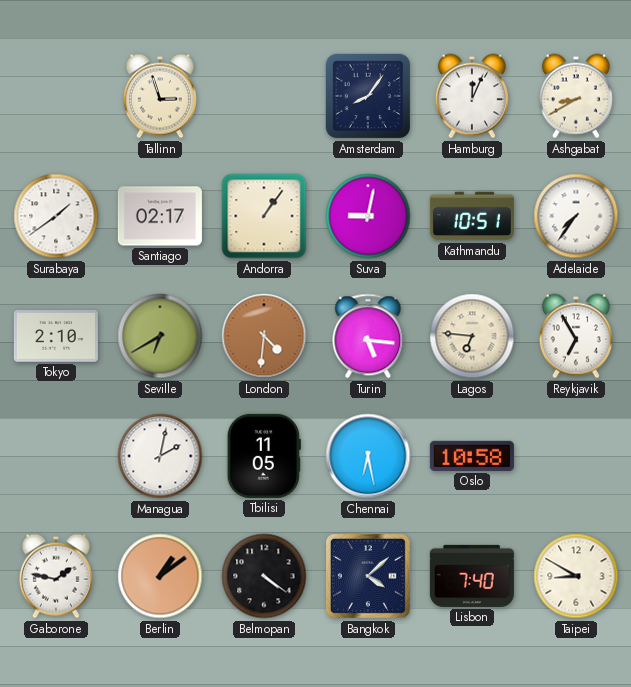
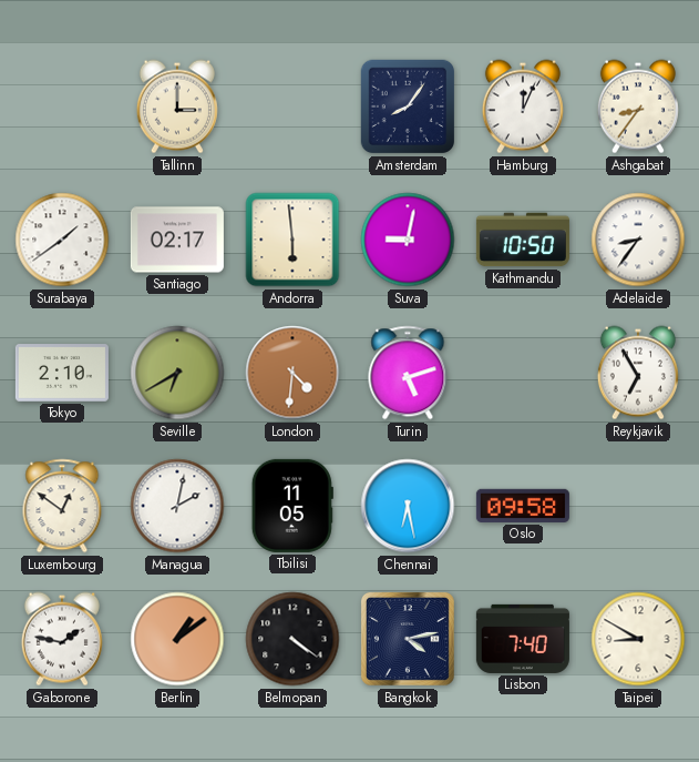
Tallinn: 2:57 -> 3:00
Ashgabat: 8:40 -> 8:36
Andorra: 1:06 -> 5:59
Kathmandu: 10:51 -> 10:50
Adelaide: 7:36 -> 8:36
Turin: 5:16 -> 5:12
Lagos: 6:46 -> none
Luxembourg: none -> 12:51
Oslo: 10:58 -> 09:58
Bangkok: 4:08 -> 4:13
